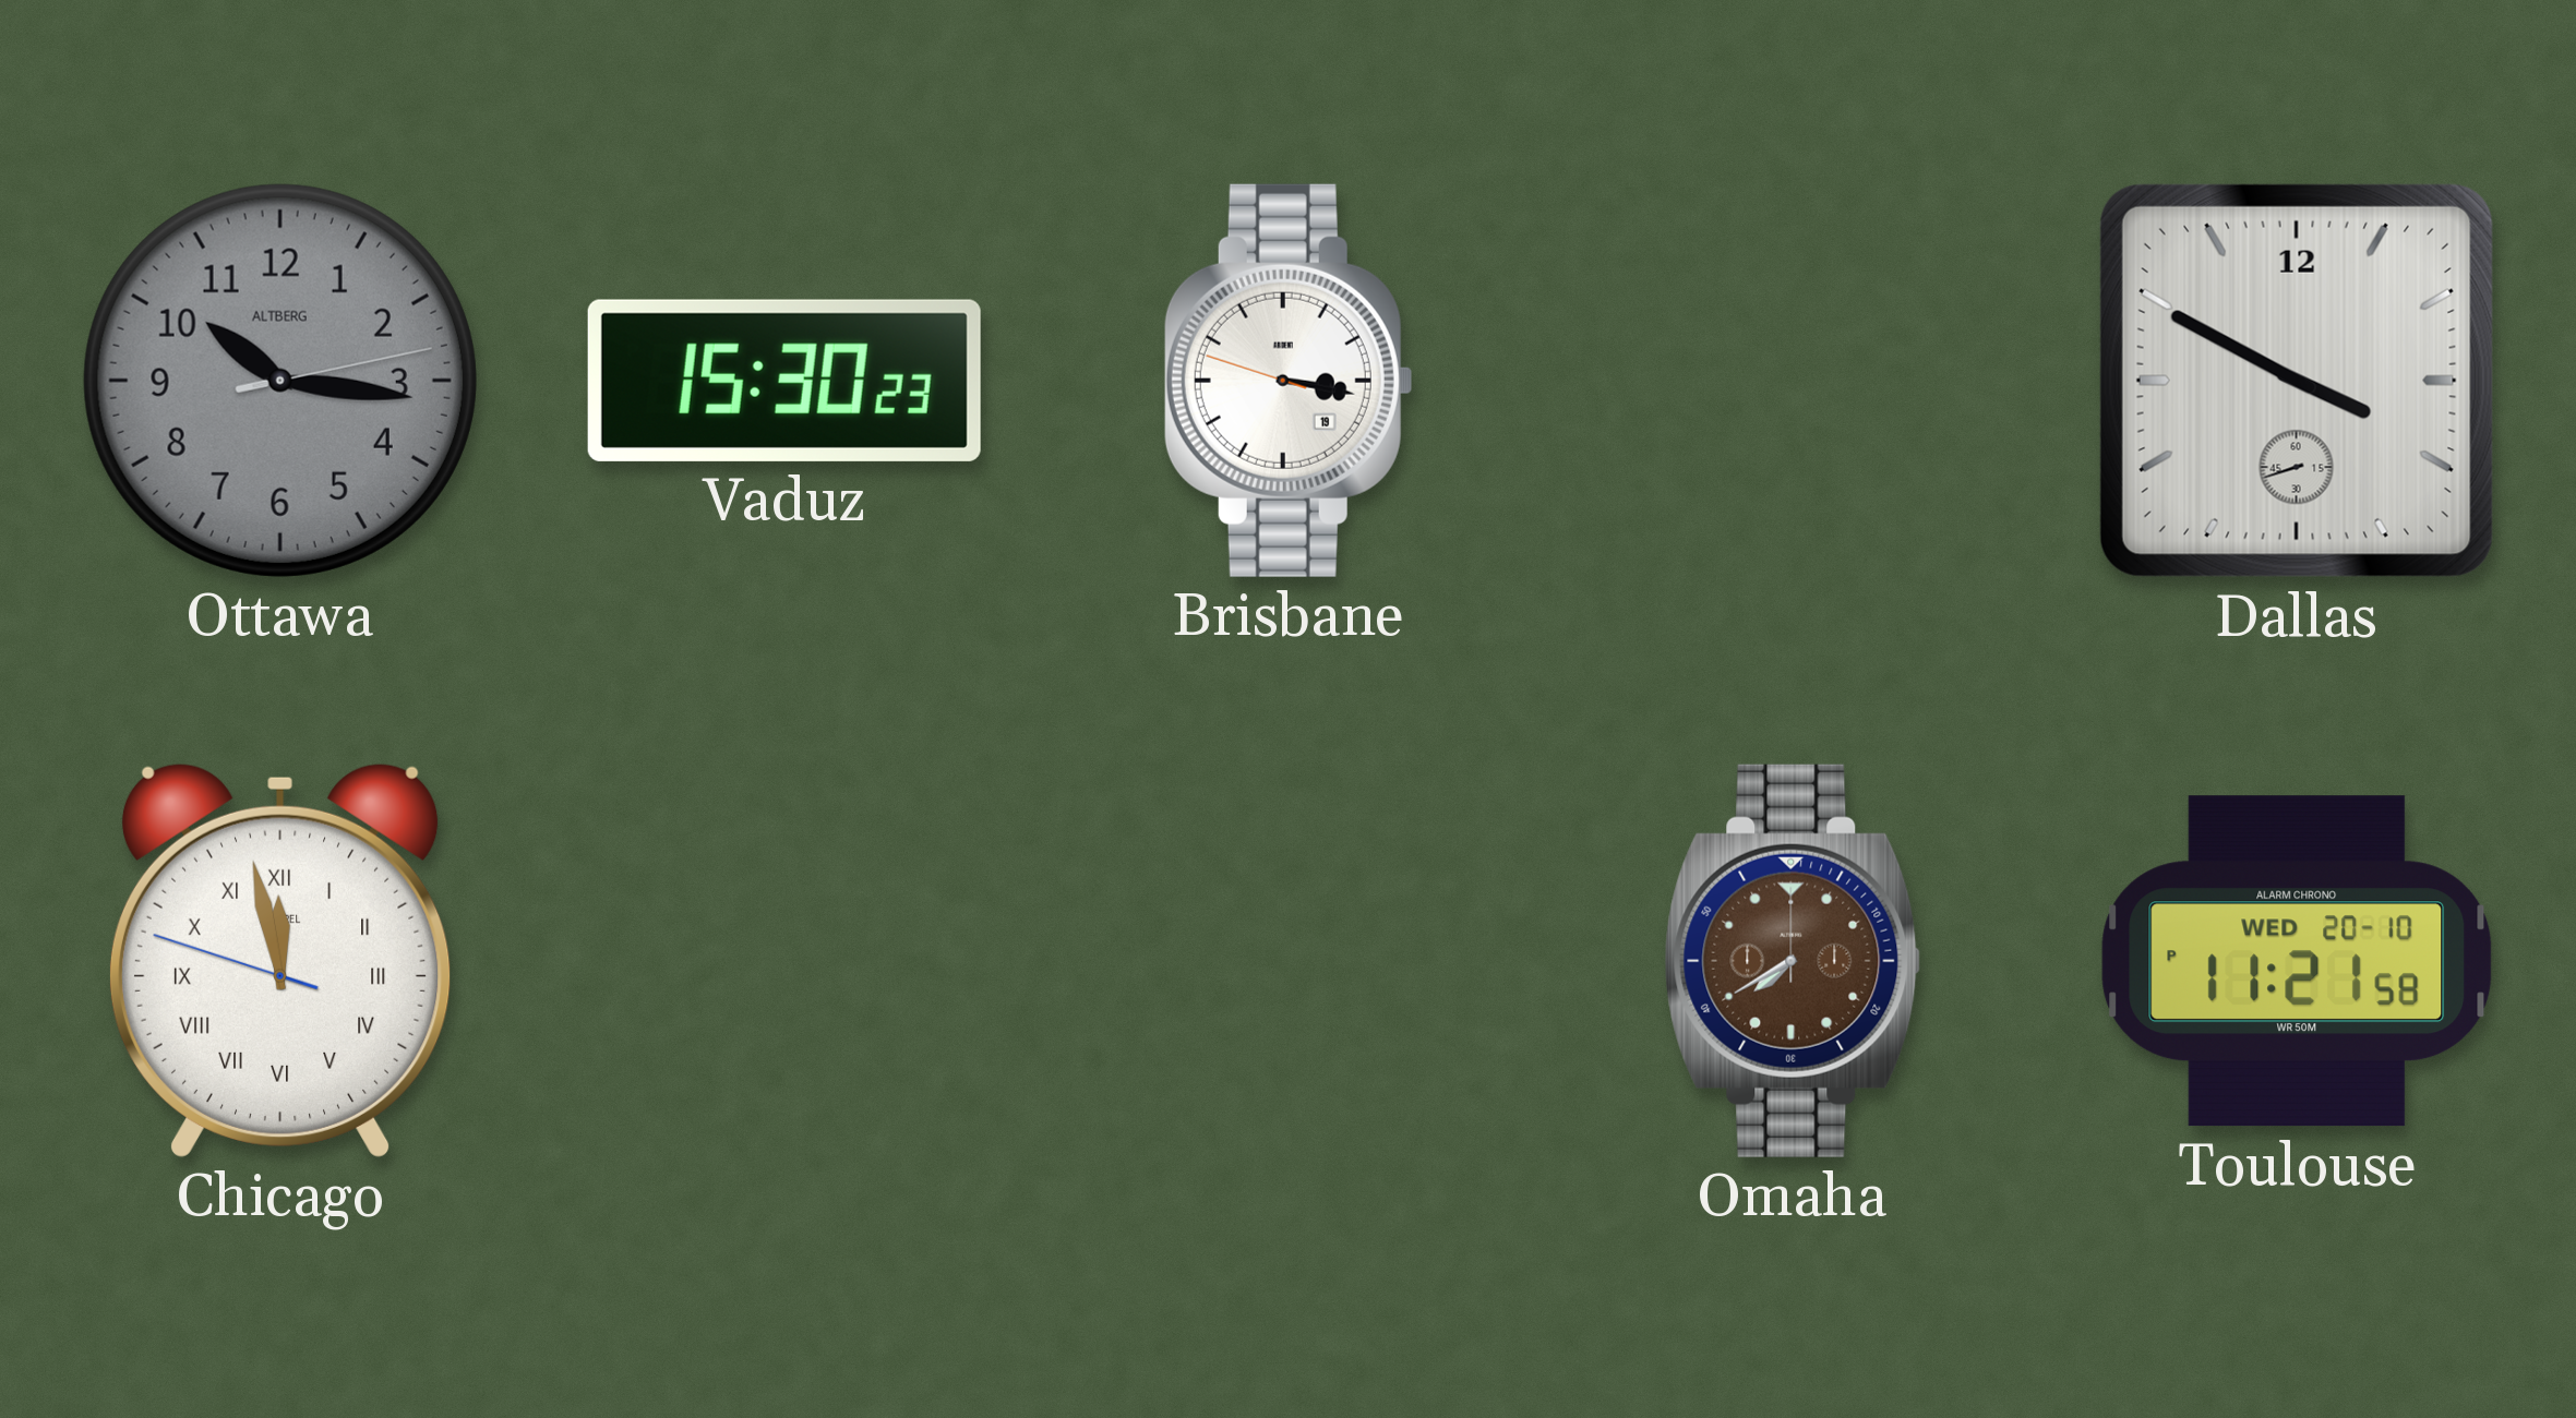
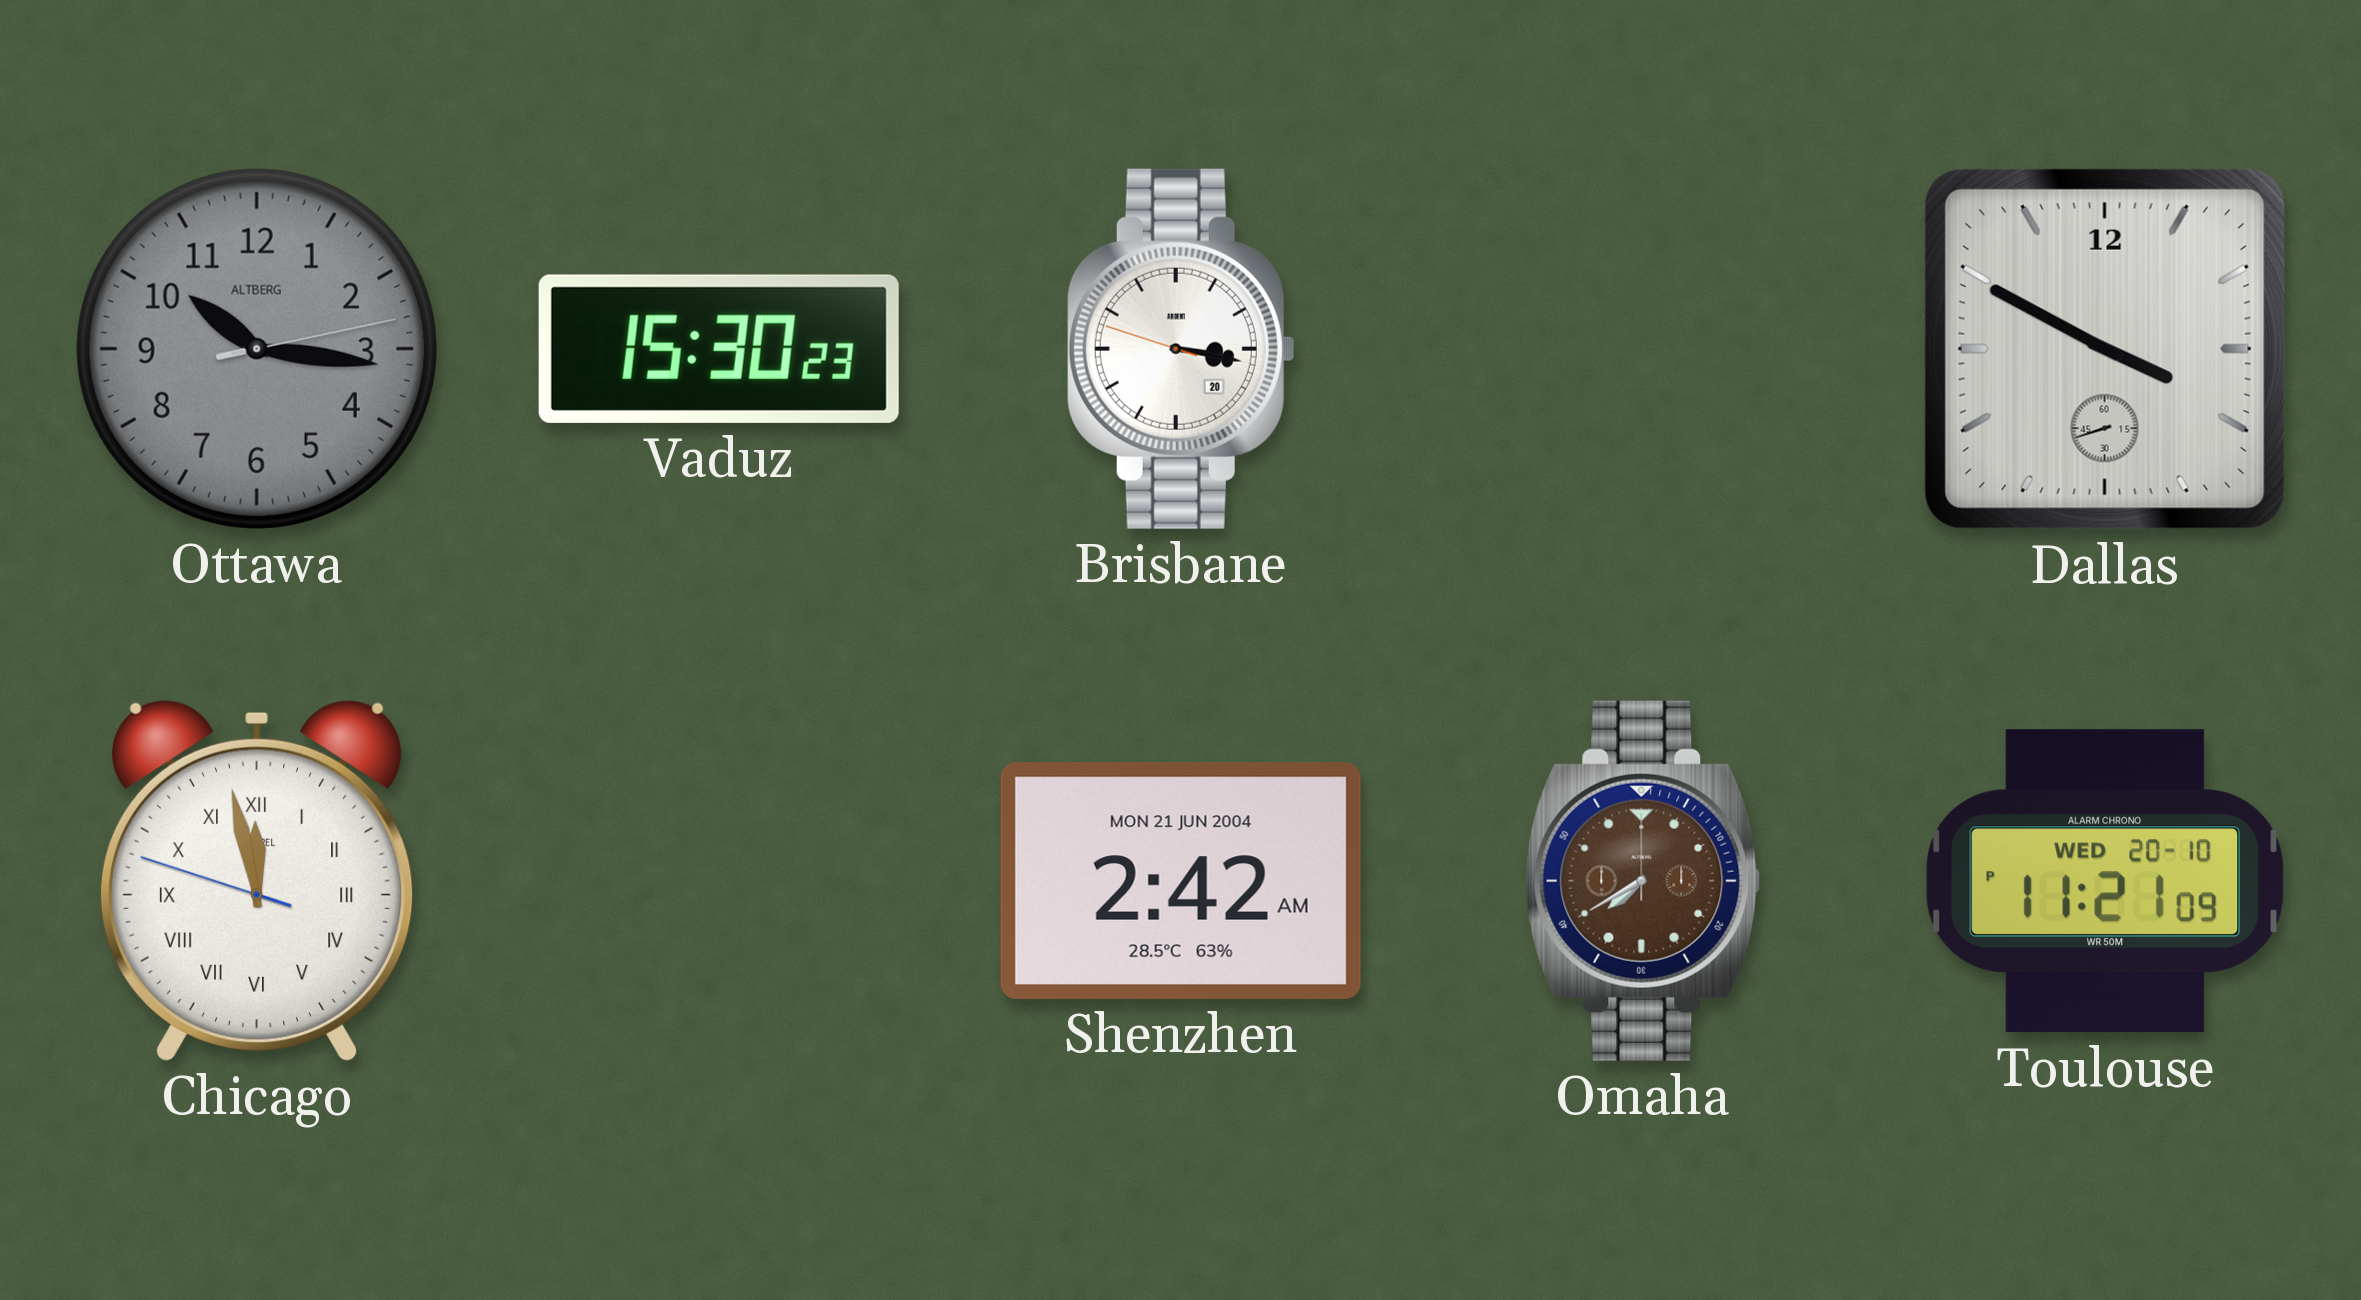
Brisbane date: 19 -> 20
Shenzhen: none -> 2:42
Toulouse: 11:21:58 PM -> 11:21:09 PM
